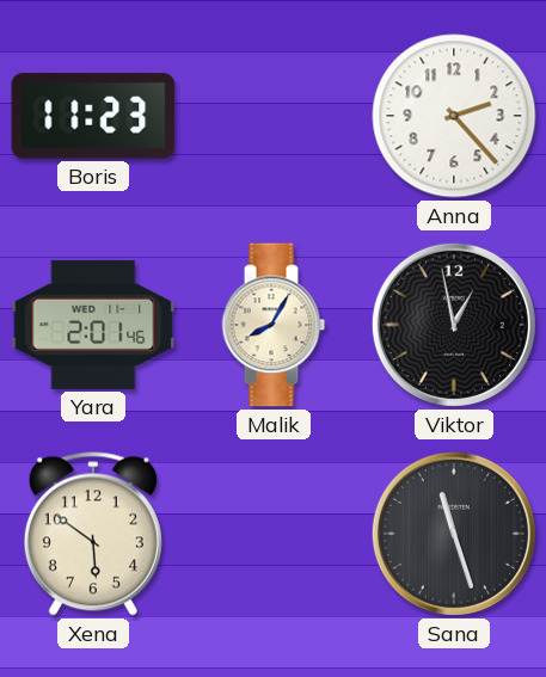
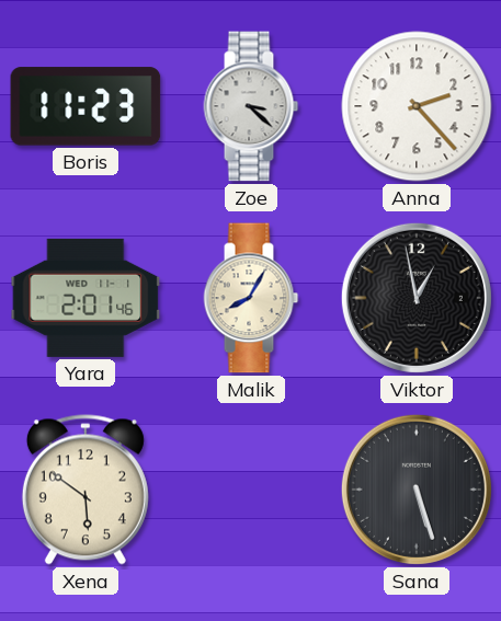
Zoe: none -> 3:22
Sana: 11:27 -> 5:27
